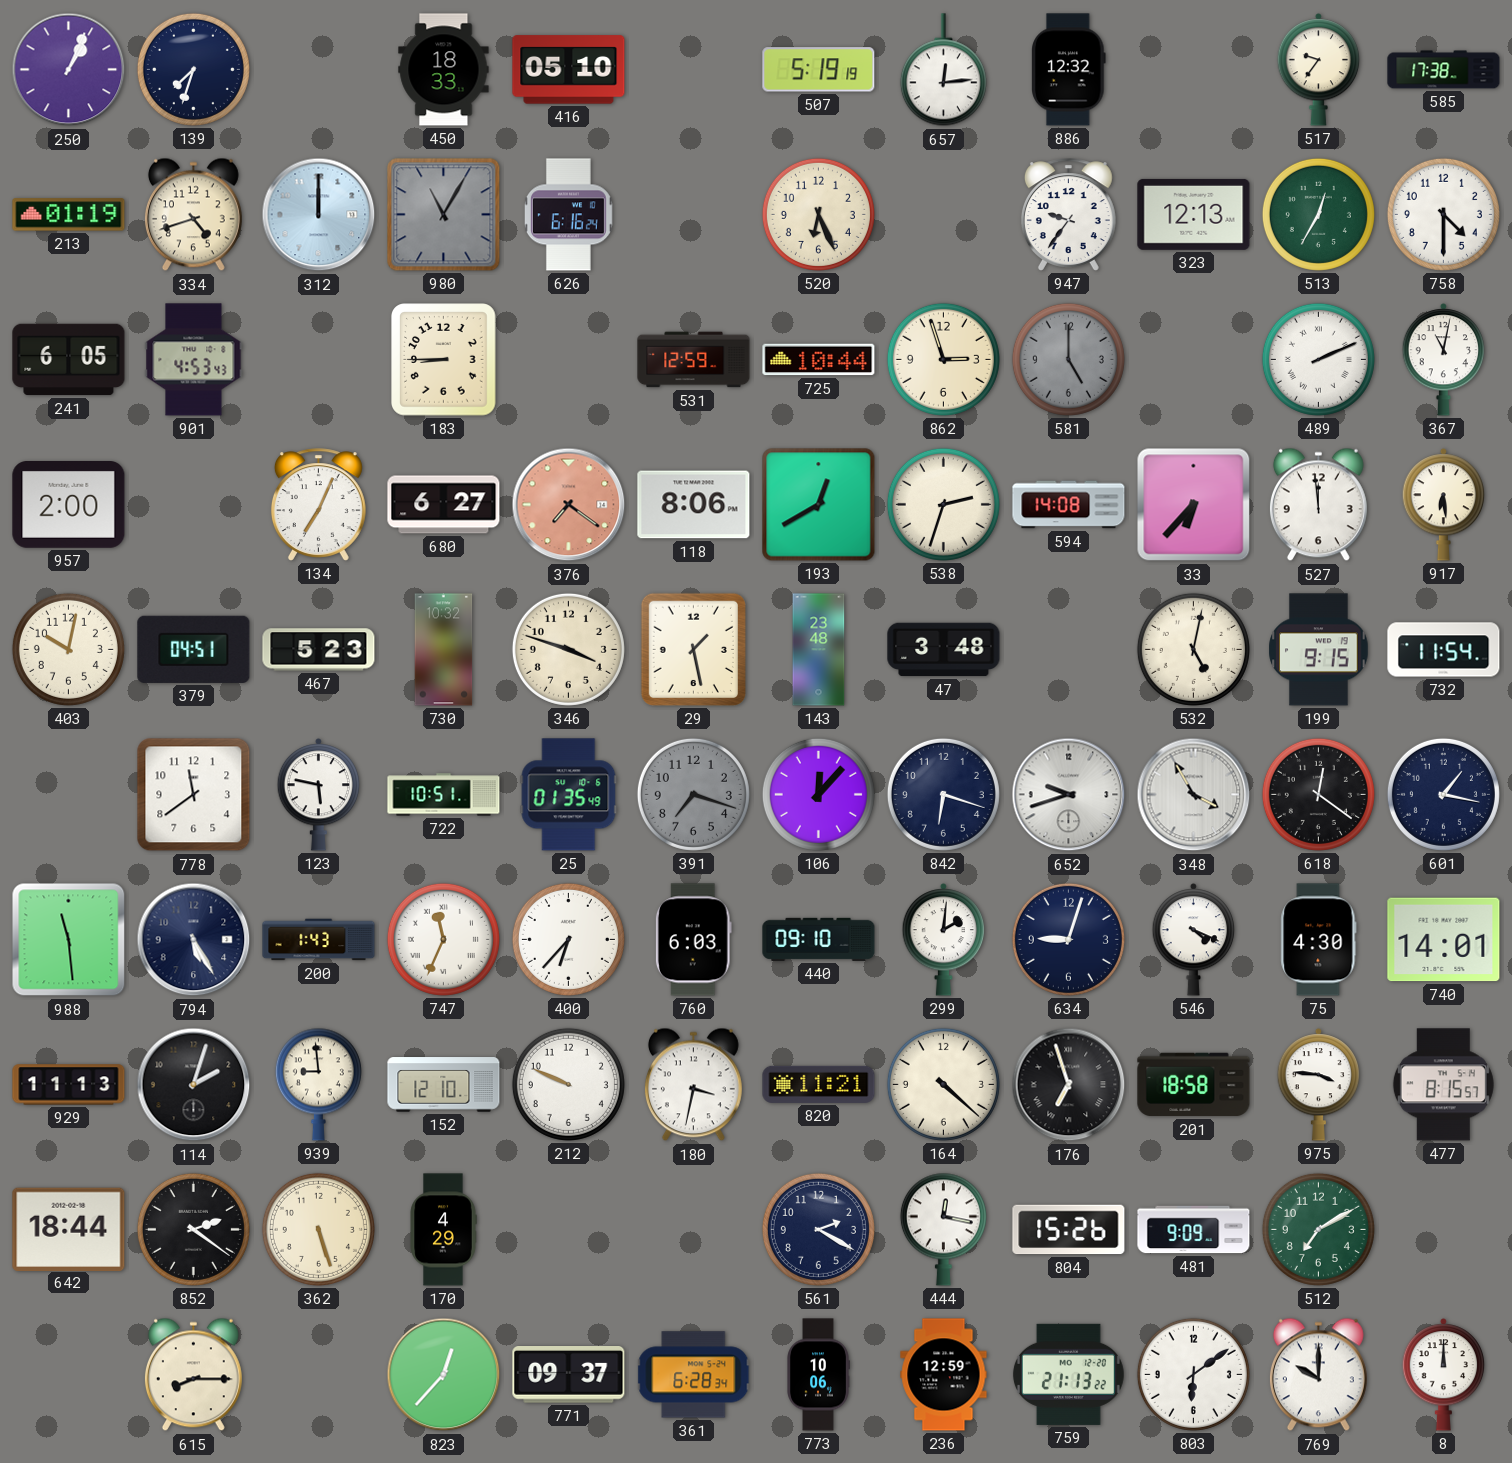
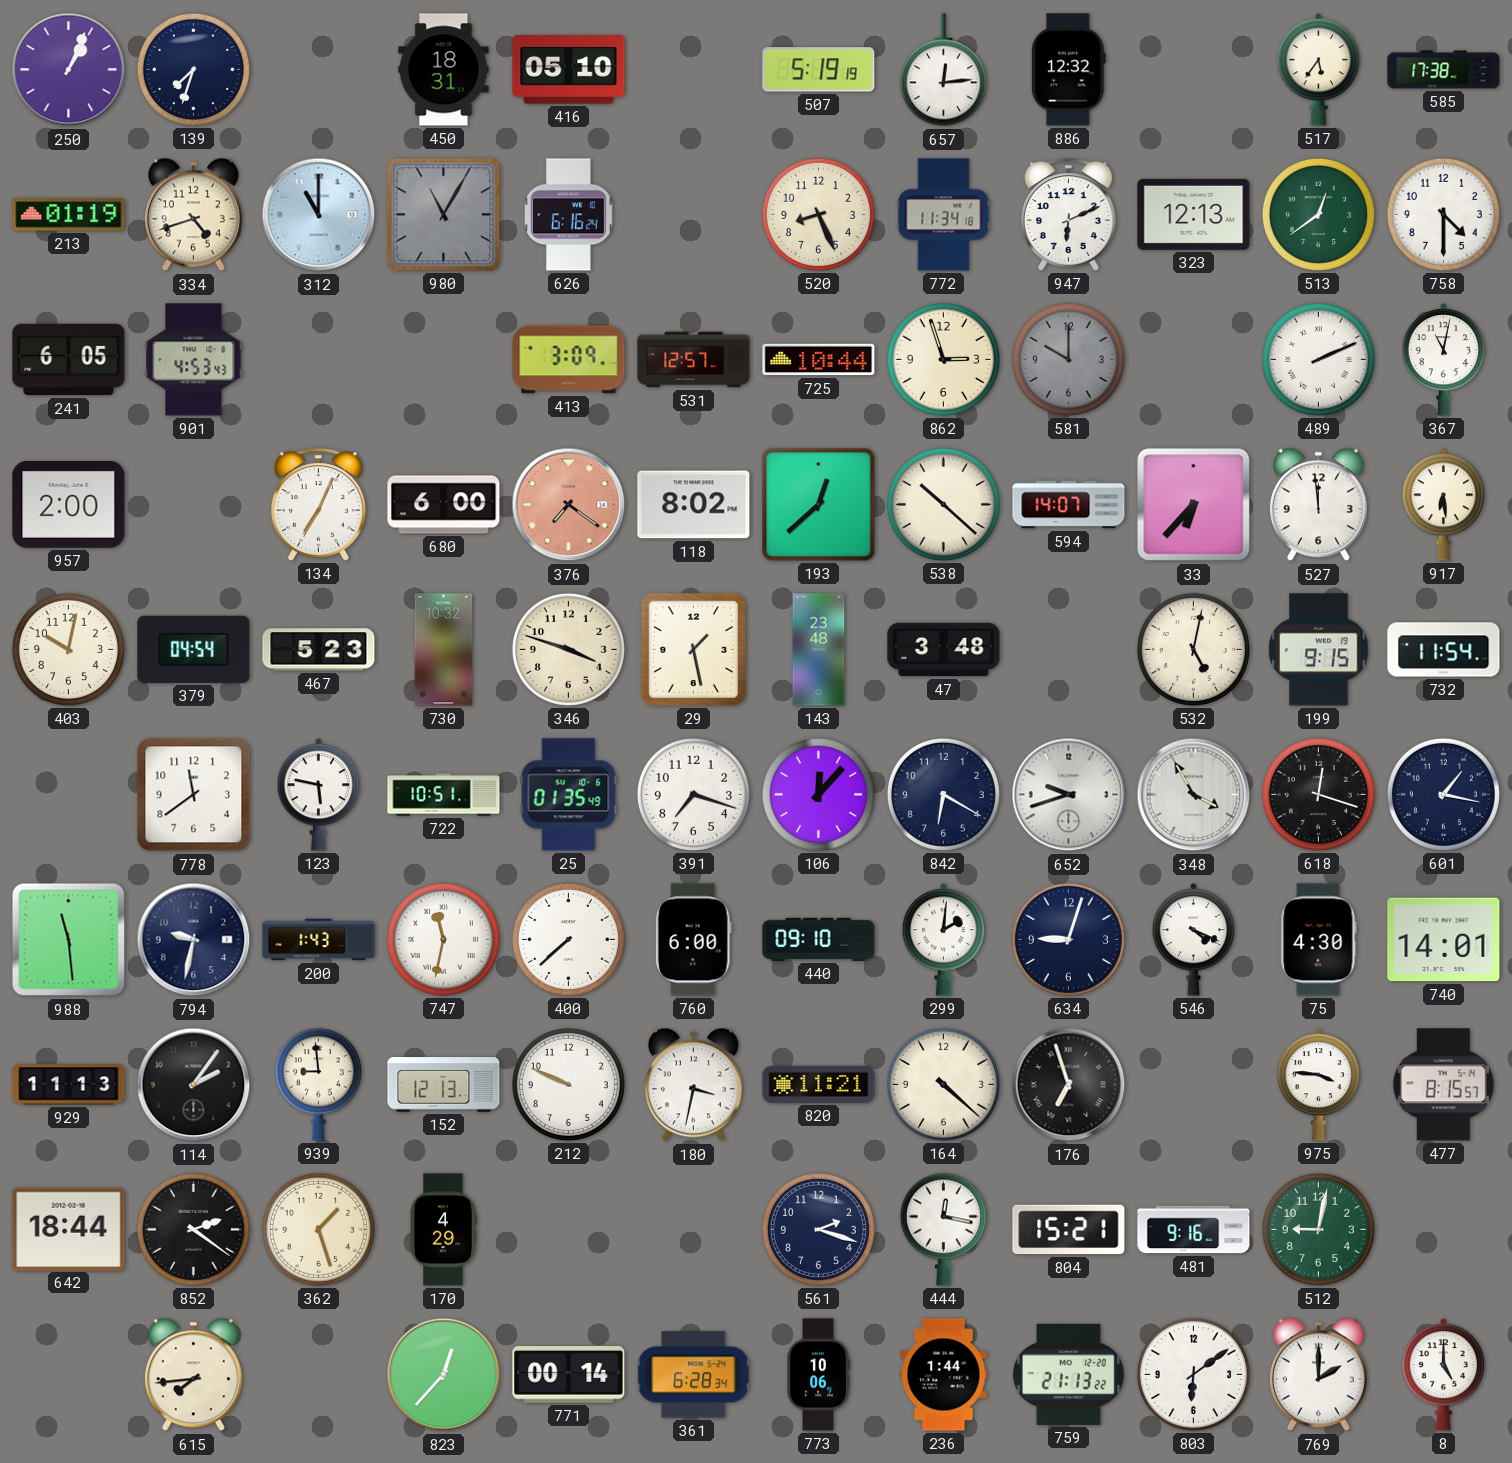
450: 18:33 -> 18:31
517: 9:36 -> 5:36
312: 12:00 -> 11:00
520: 6:26 -> 8:26
772: none -> 11:34
947: 9:36 -> 6:11
513: 12:35 -> 12:39
183: 8:45 -> none
413: none -> 3:09
531: 12:59 -> 12:57
581: 5:00 -> 10:00
680: 6:27 -> 6:00
118: 8:06 -> 8:02
193: 12:40 -> 12:38
538: 2:33 -> 10:22
594: 14:08 -> 14:07
379: 04:51 -> 04:54
391 dial: grey -> white
842: 6:18 -> 6:20
618: 12:21 -> 12:18
794: 5:25 -> 9:32
747: 11:34 -> 11:32
400: 6:37 -> 7:38
760: 6:03 -> 6:00
114: 2:03 -> 2:06
152: 12:10 -> 12:13
201: 18:58 -> none
362: 5:27 -> 1:27
561: 2:20 -> 2:18
804: 15:26 -> 15:21
481: 9:09 -> 9:16
512: 7:10 -> 9:02
615: 8:15 -> 7:44
771: 09:37 -> 00:14
236: 12:59 -> 1:44
769: 10:00 -> 2:00
8: 12:00 -> 5:00
